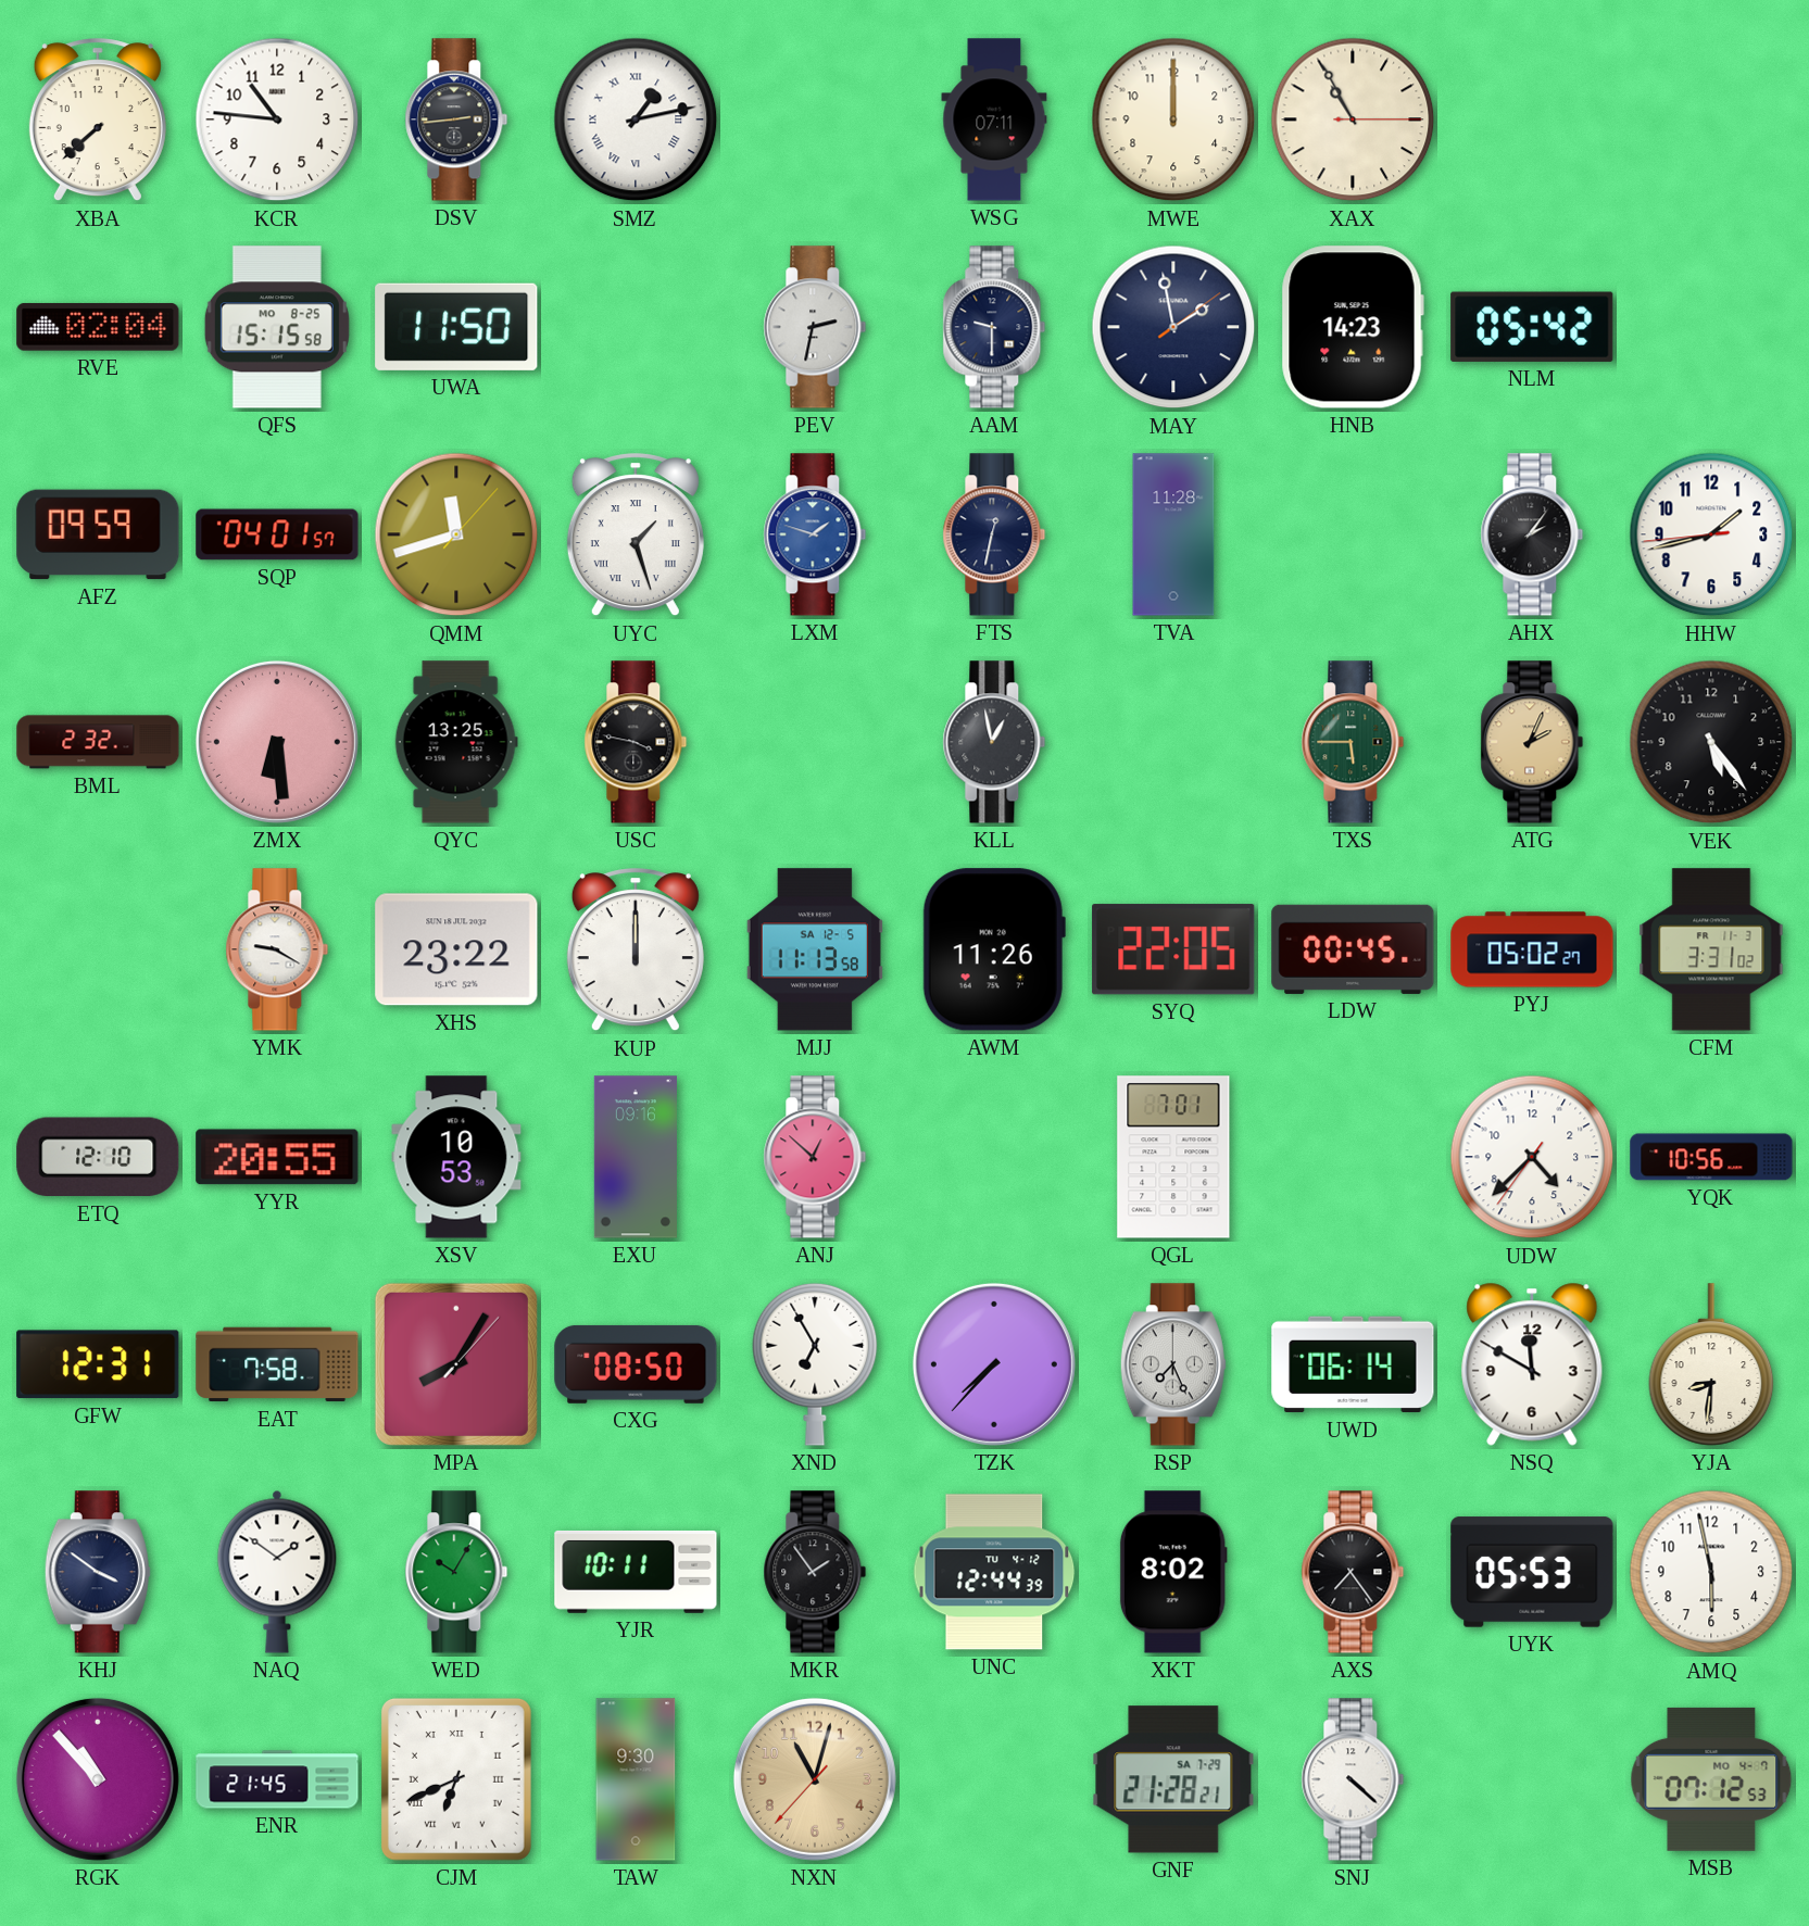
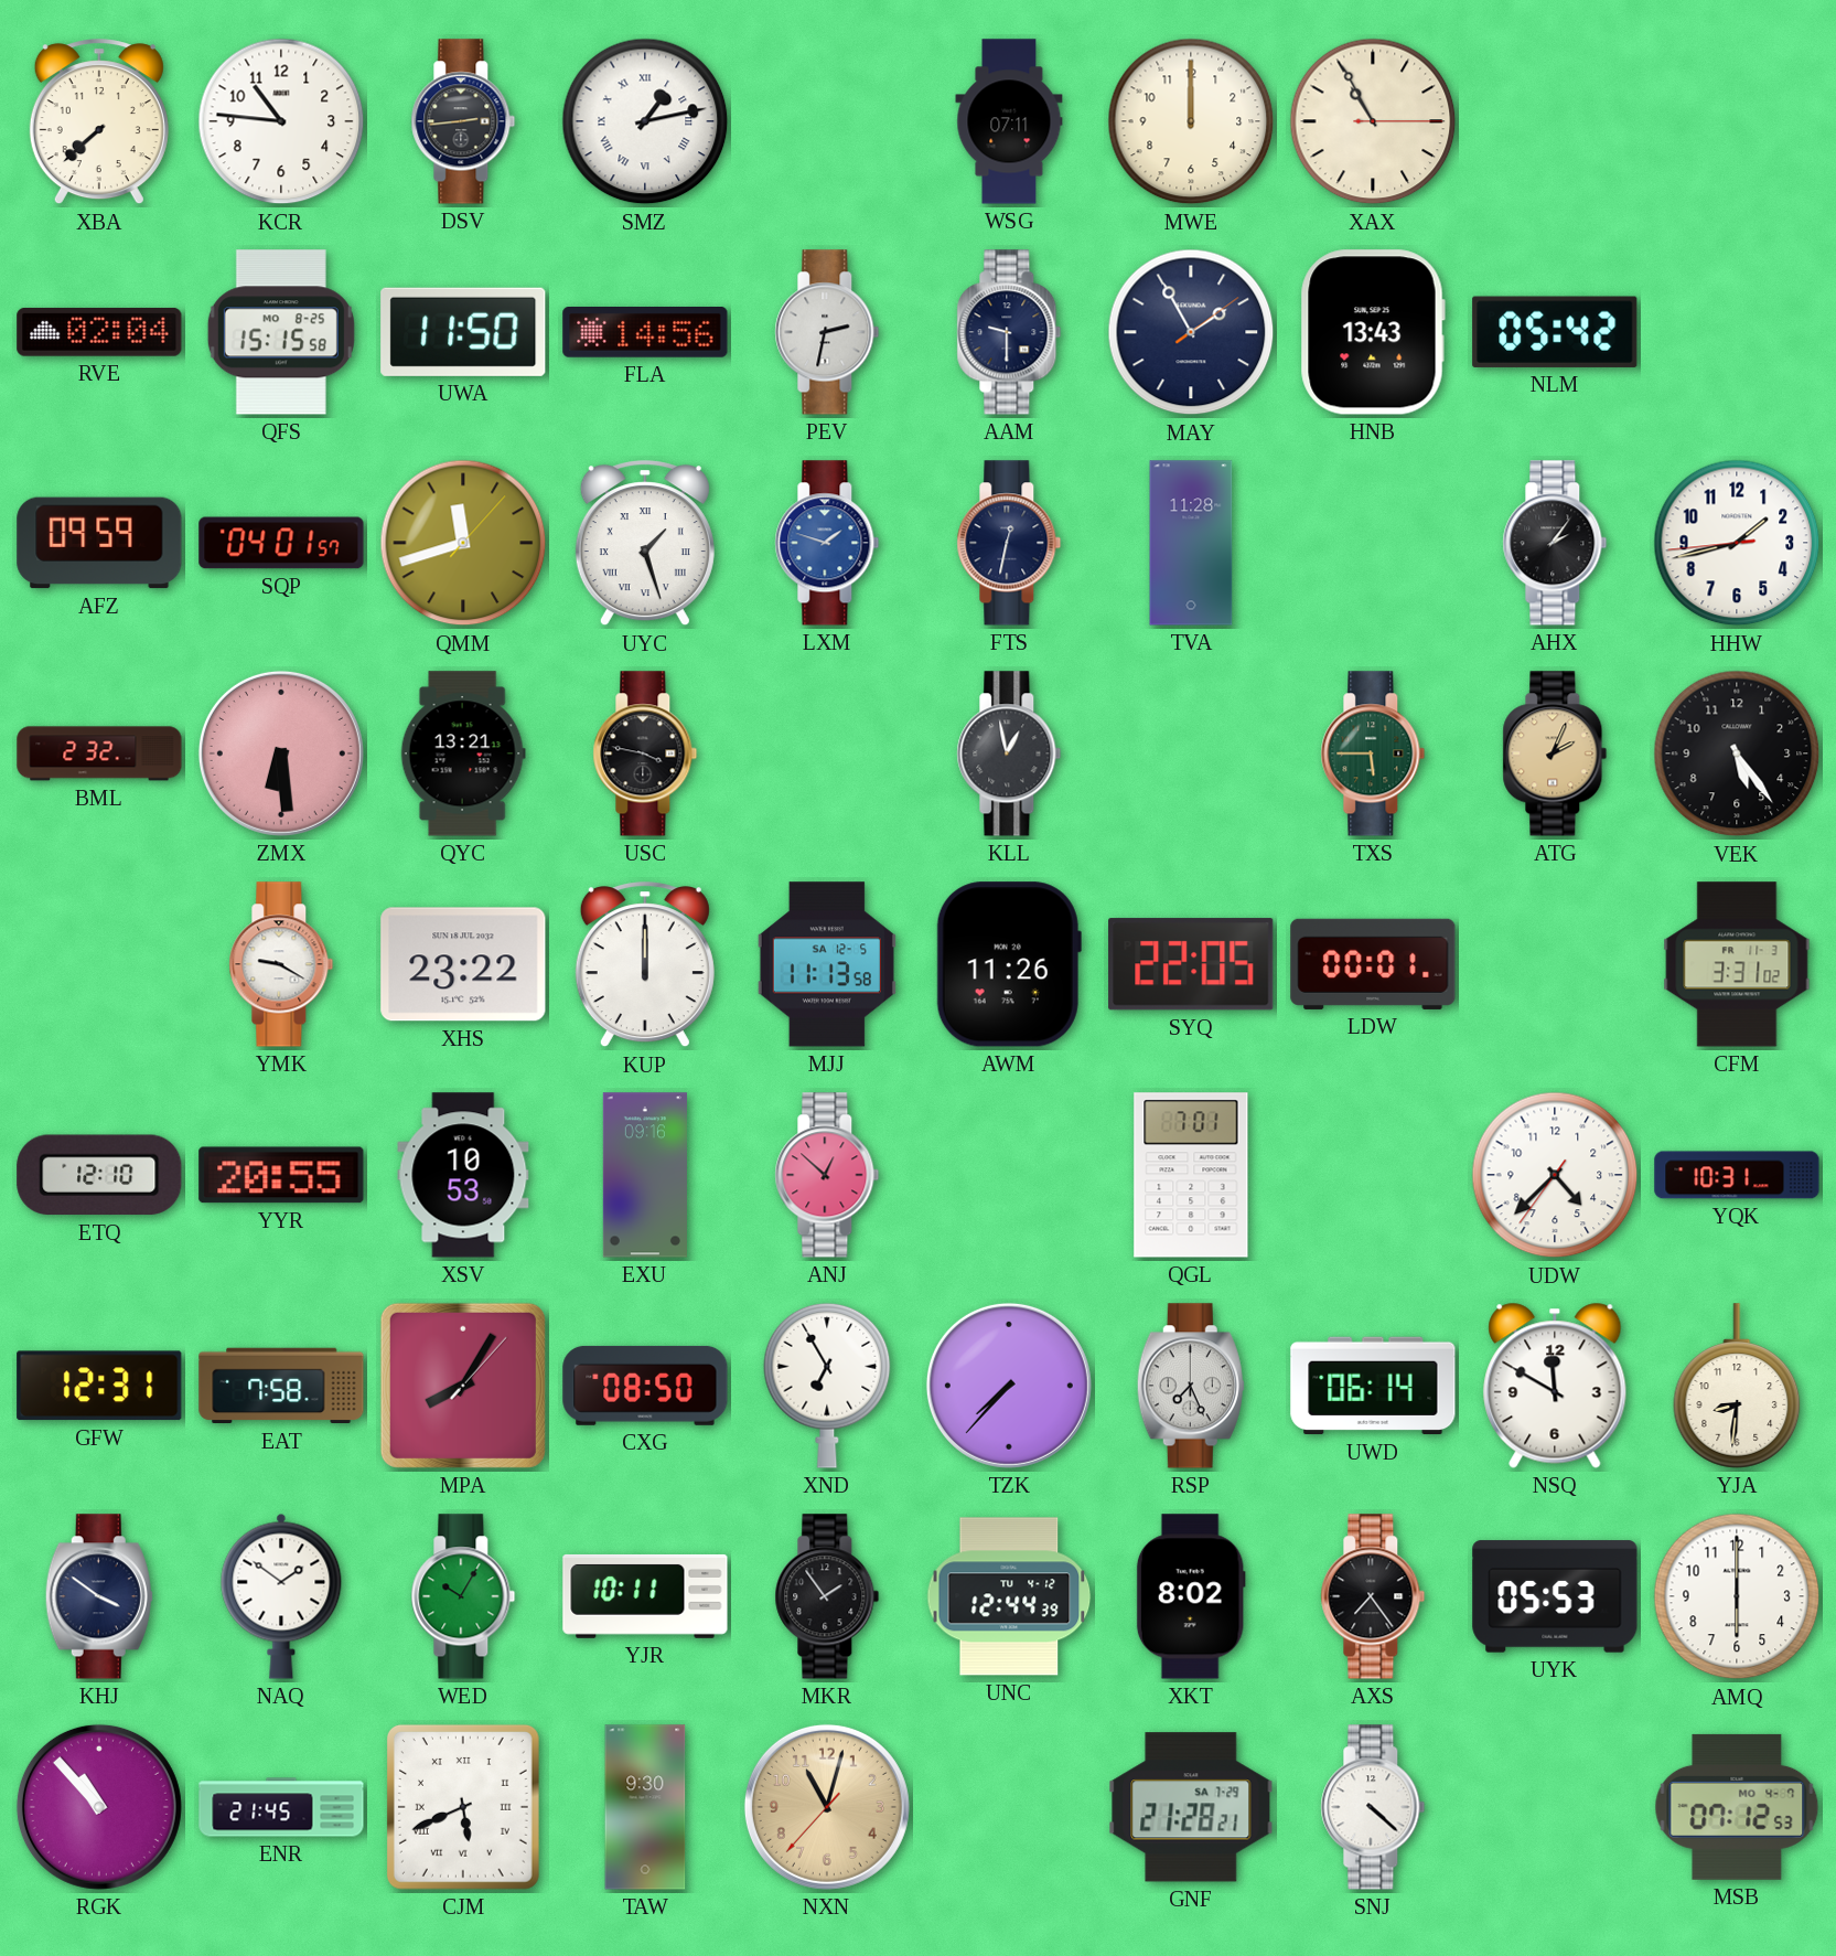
FLA: none -> 14:56
MAY: 1:58 -> 1:55
HNB: 14:23 -> 13:43
QYC: 13:25 -> 13:21
LDW: 00:45 -> 00:01
PYJ: 05:02 -> none
YQK: 10:56 -> 10:31
AMQ: 5:58 -> 6:00
CJM: 6:41 -> 5:41
